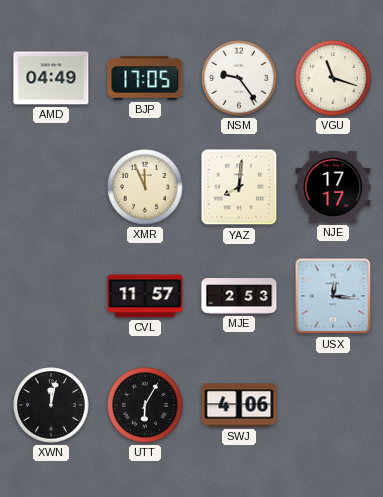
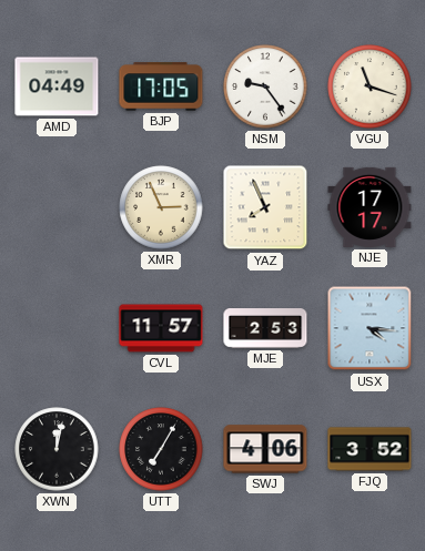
XMR: 11:56 -> 2:56
YAZ: 8:01 -> 7:56
USX: 12:16 -> 4:16
UTT: 6:05 -> 7:05
FJQ: none -> 3:52
